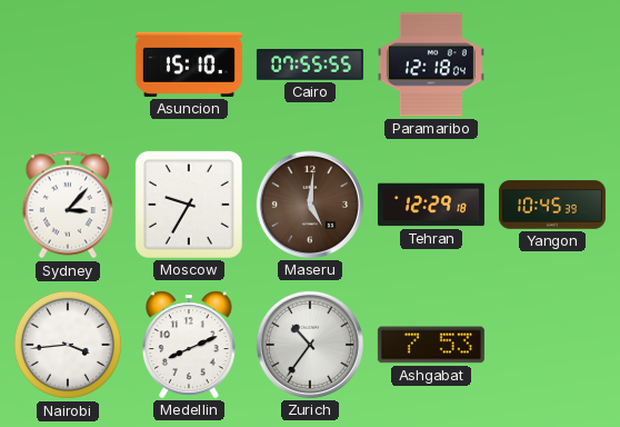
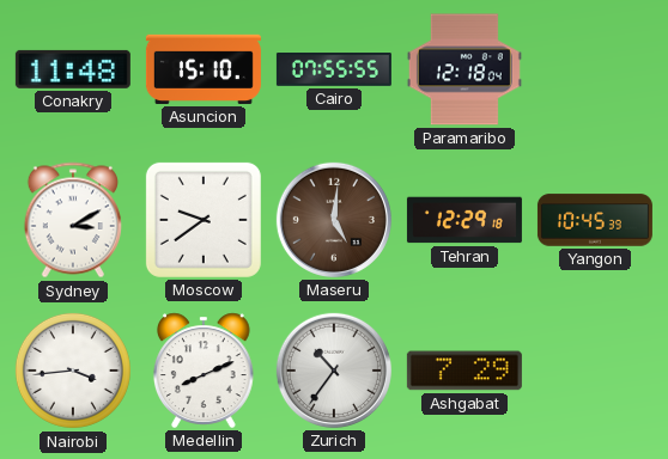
Conakry: none -> 11:48
Sydney: 3:07 -> 3:10
Moscow: 9:35 -> 9:39
Ashgabat: 7:53 -> 7:29
